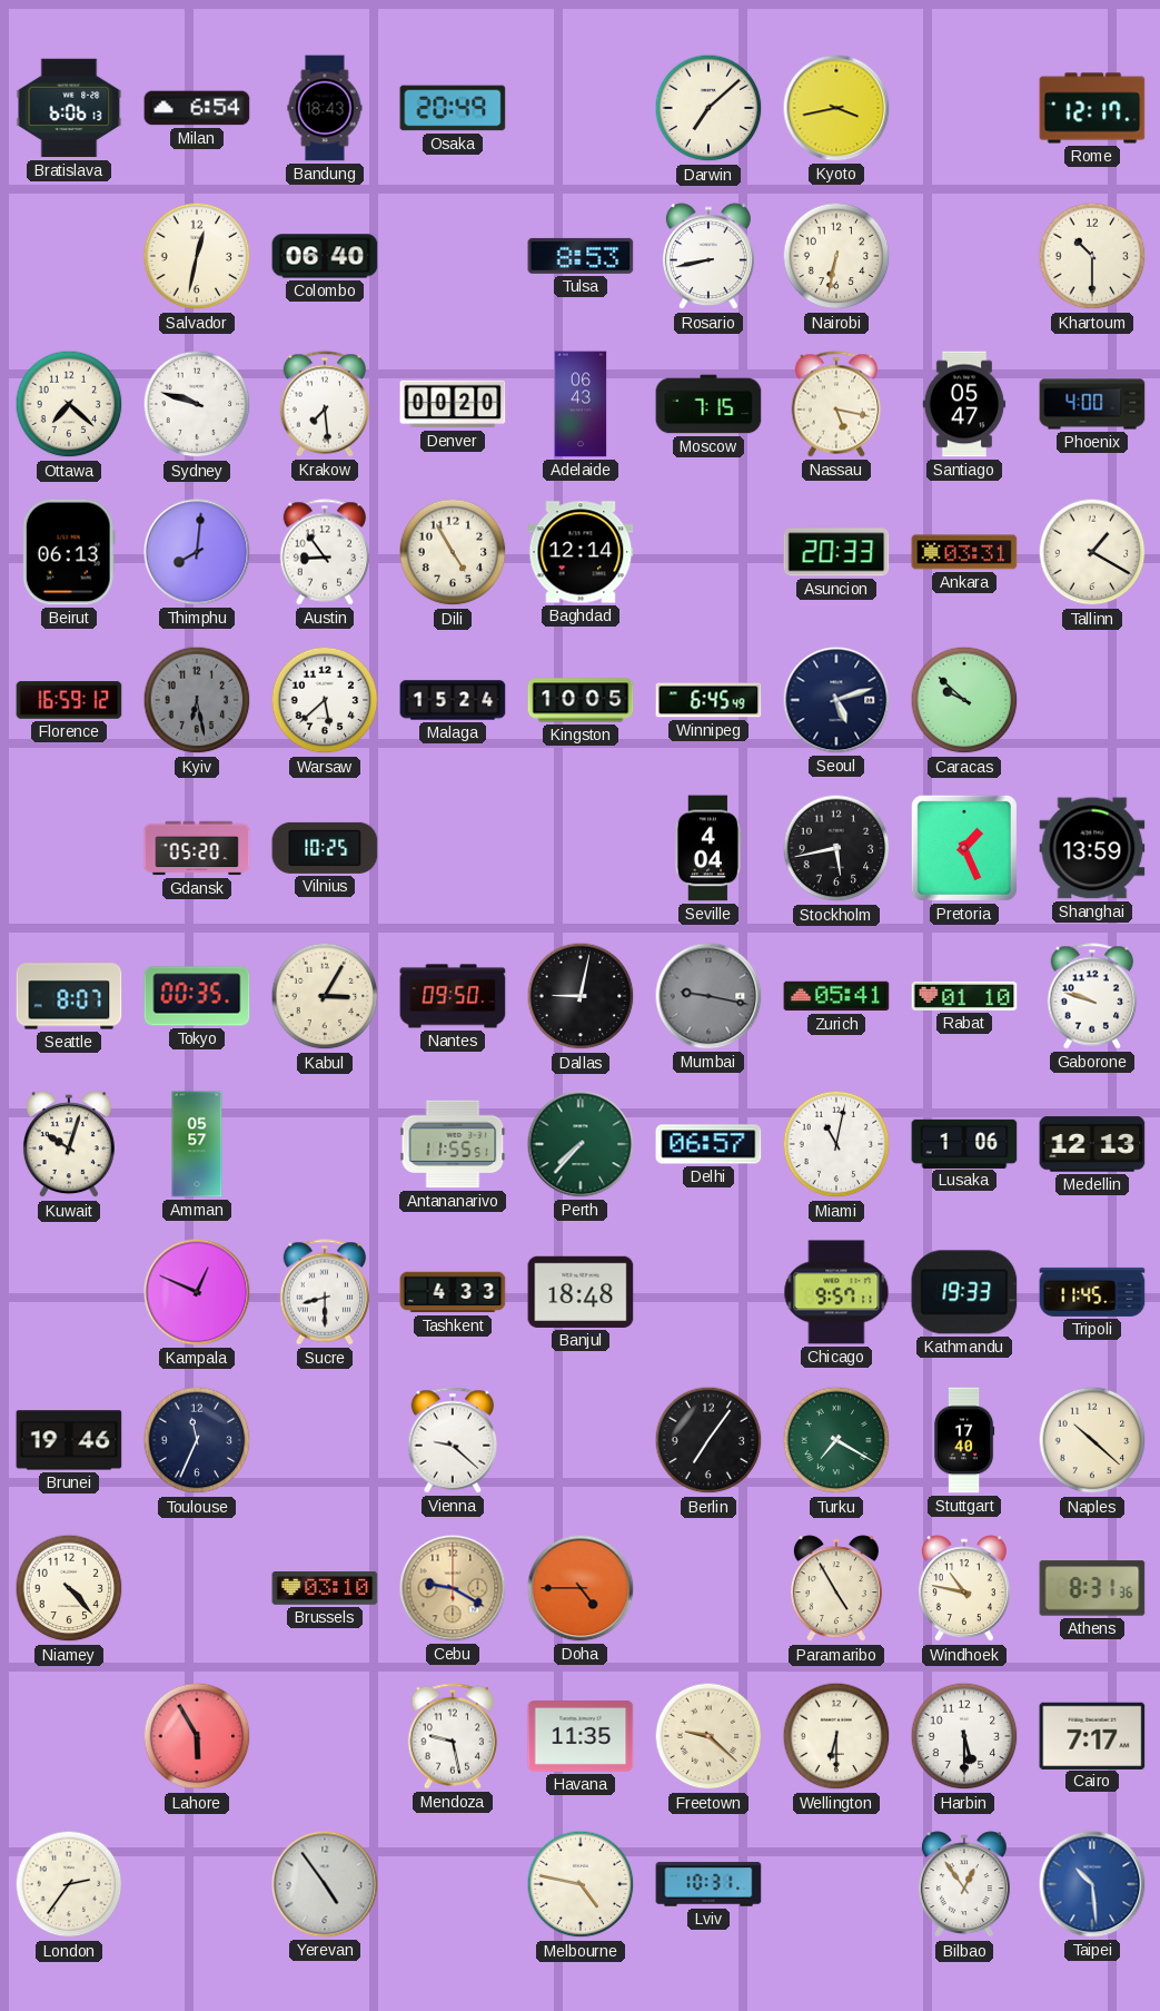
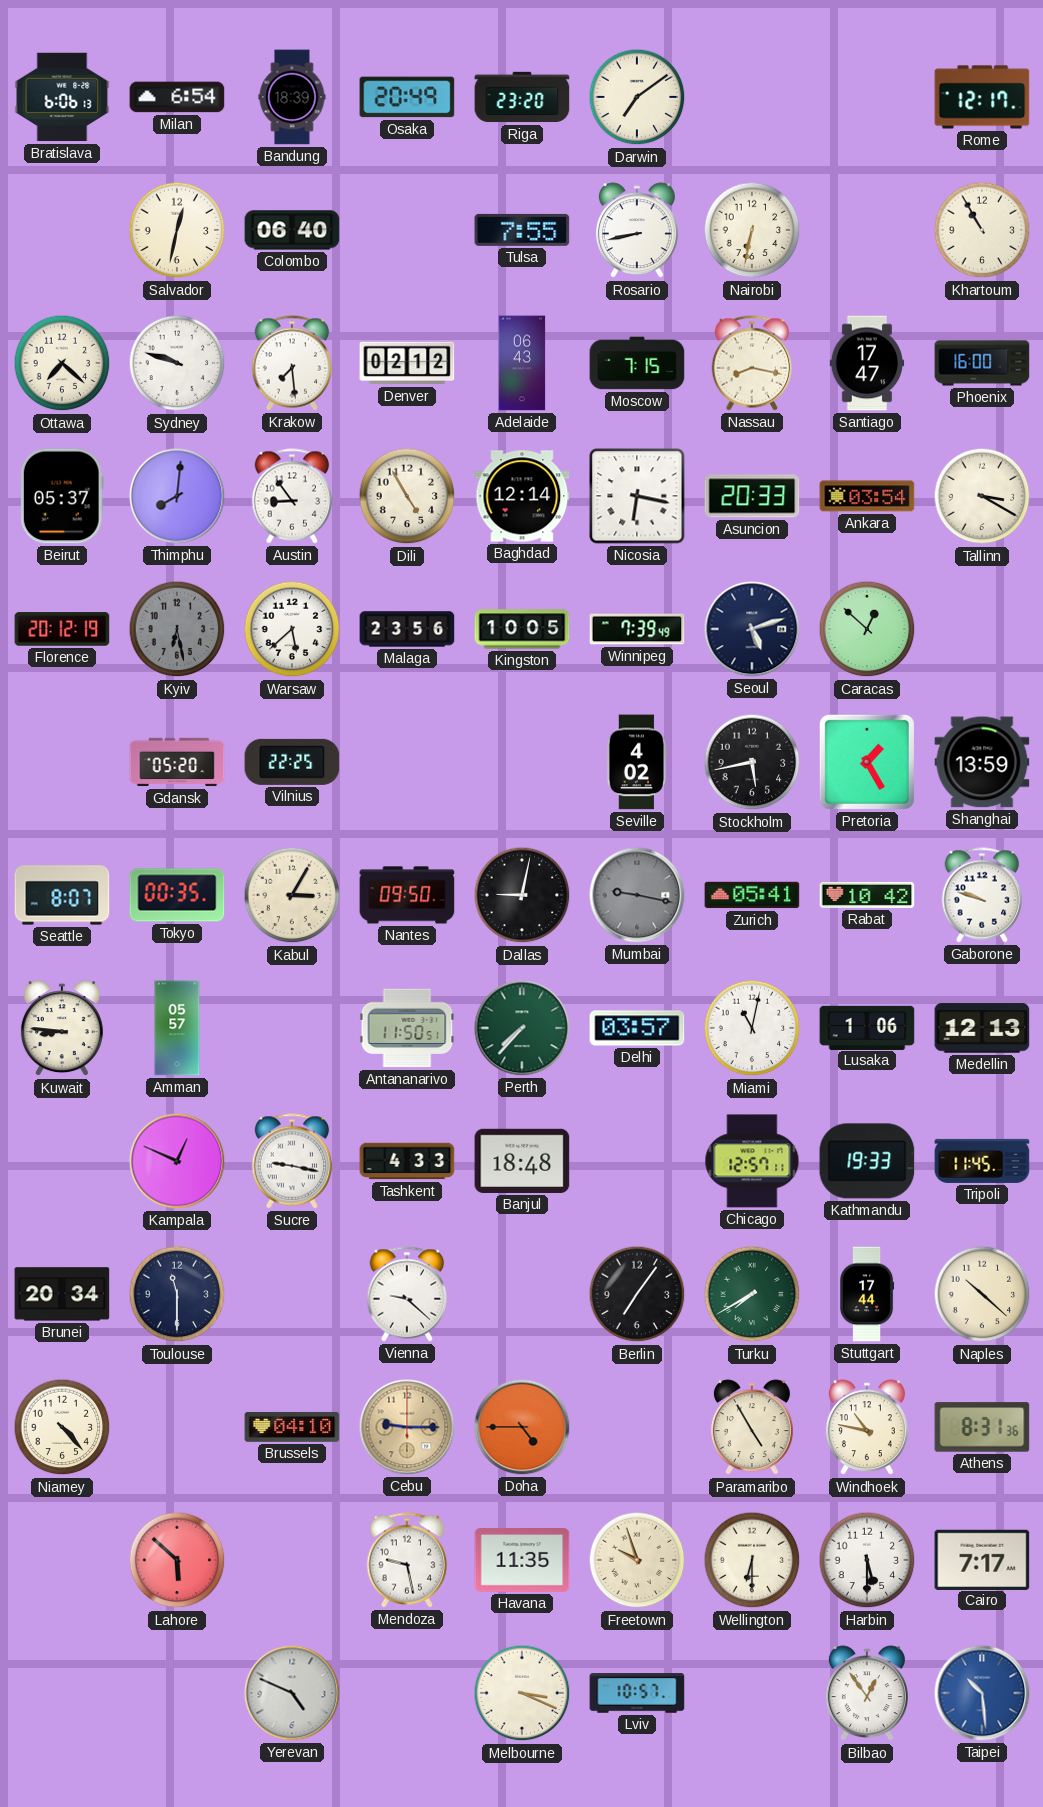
Bandung: 18:43 -> 18:39
Riga: none -> 23:20
Darwin: 7:08 -> 7:09
Kyoto: 3:43 -> none
Tulsa: 8:53 -> 7:55
Khartoum: 10:30 -> 10:55
Denver: 00:20 -> 02:12
Nassau: 5:17 -> 8:17
Santiago: 05:47 -> 17:47
Phoenix: 4:00 -> 16:00
Beirut: 06:13 -> 05:37
Nicosia: none -> 6:17
Ankara: 03:31 -> 03:54
Tallinn: 1:20 -> 3:20
Florence: 16:59 -> 20:12
Malaga: 15:24 -> 23:56
Winnipeg: 6:45 -> 7:39
Caracas: 9:52 -> 12:52
Vilnius: 10:25 -> 22:25
Seville: 4:04 -> 4:02
Pretoria: 1:26 -> 1:25
Rabat: 01:10 -> 10:42
Kuwait: 10:03 -> 8:46
Antananarivo: 11:55 -> 11:50
Delhi: 06:57 -> 03:57
Sucre: 8:30 -> 9:17
Chicago: 9:57 -> 12:57
Brunei: 19:46 -> 20:34
Toulouse: 11:34 -> 11:30
Turku: 7:20 -> 7:40
Stuttgart: 17:40 -> 17:44
Brussels: 03:10 -> 04:10
Cebu: 9:20 -> 9:15
Lahore: 5:55 -> 5:52
Freetown: 9:22 -> 9:57
London: 2:36 -> none
Yerevan: 4:54 -> 4:49
Melbourne: 4:47 -> 3:19
Lviv: 10:31 -> 10:57
